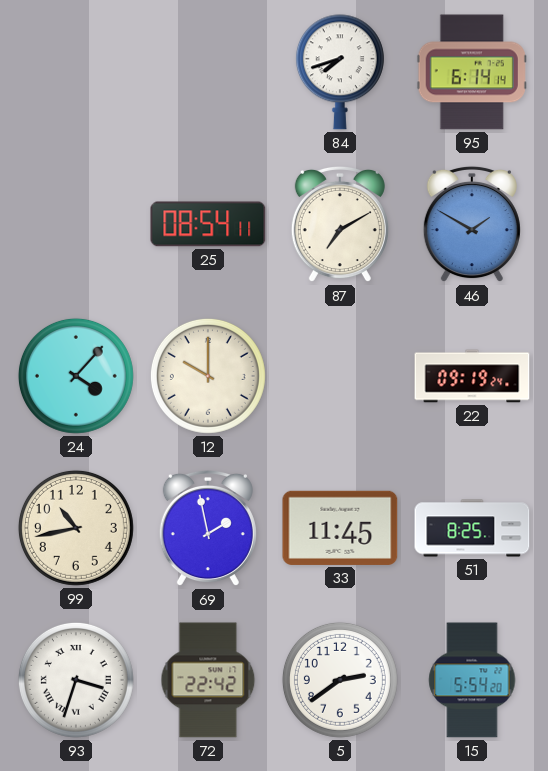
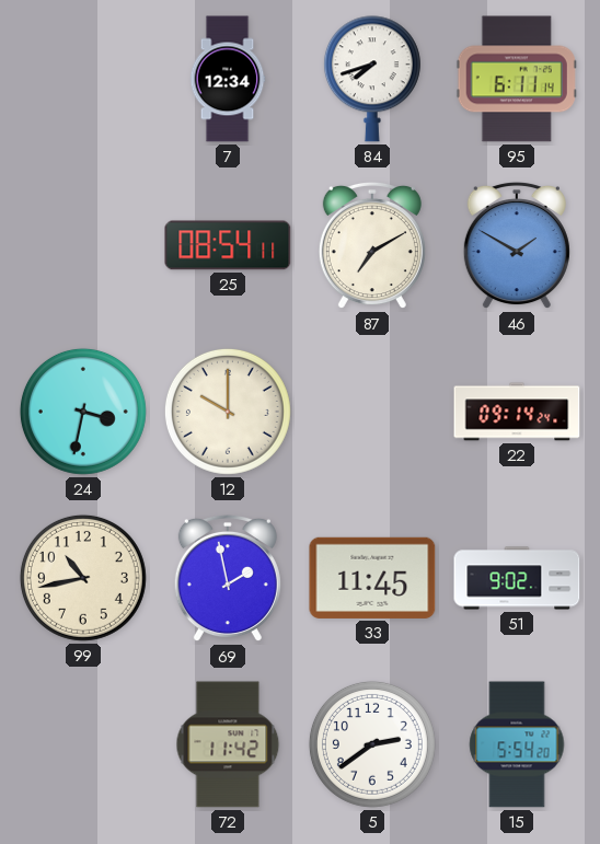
7: none -> 12:34
95: 6:14 -> 6:11
24: 4:07 -> 3:32
22: 09:19 -> 09:14
51: 8:25 -> 9:02
93: 3:33 -> none
72: 22:42 -> 11:42
